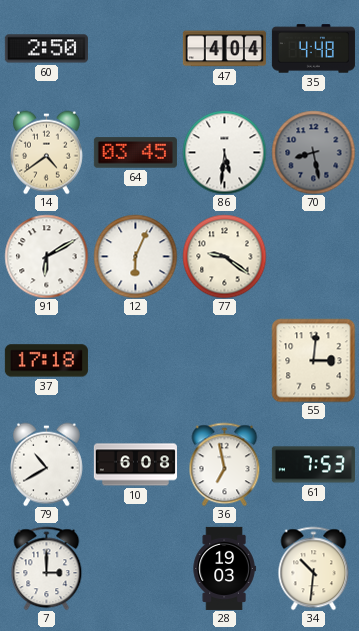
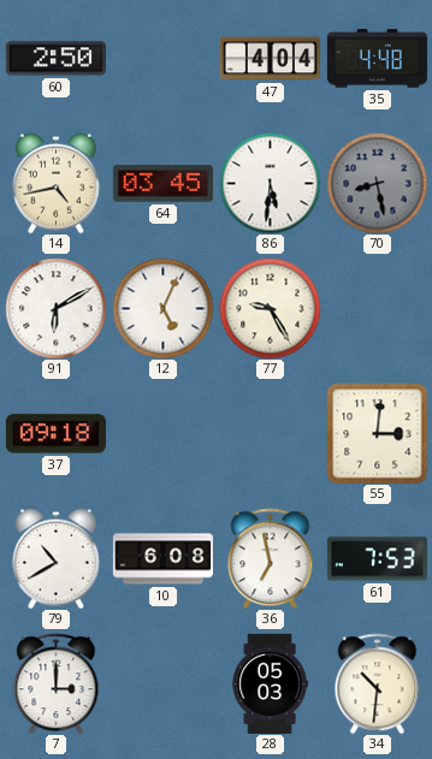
14: 4:39 -> 4:43
12: 6:04 -> 5:04
77: 9:21 -> 9:25
37: 17:18 -> 09:18
28: 19:03 -> 05:03
